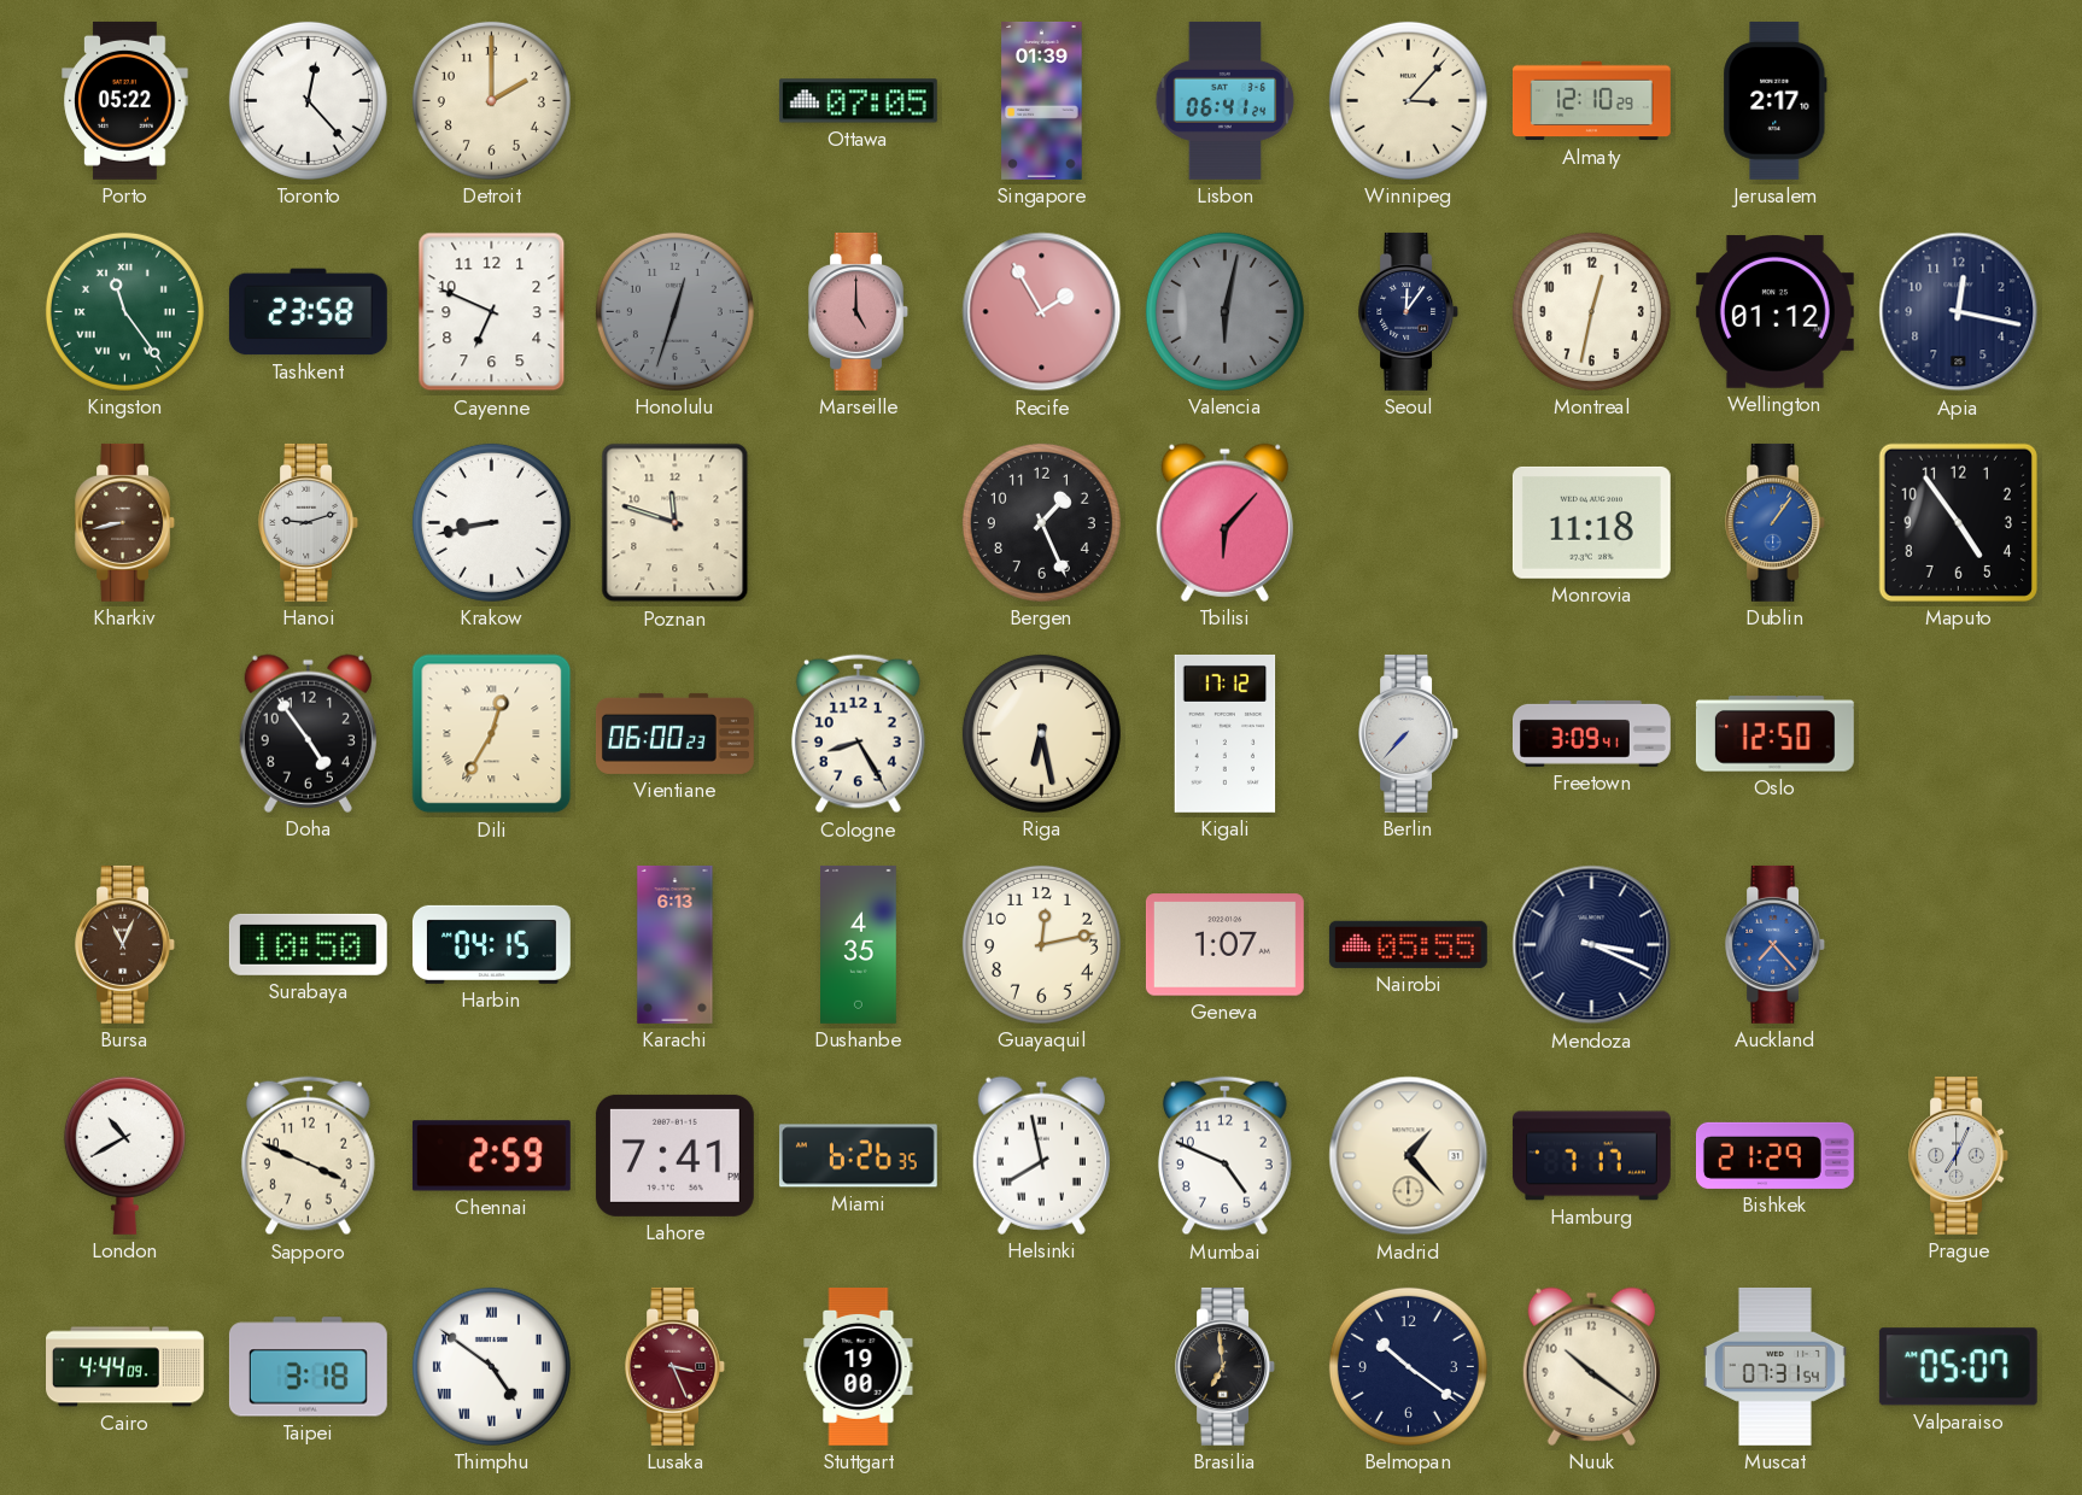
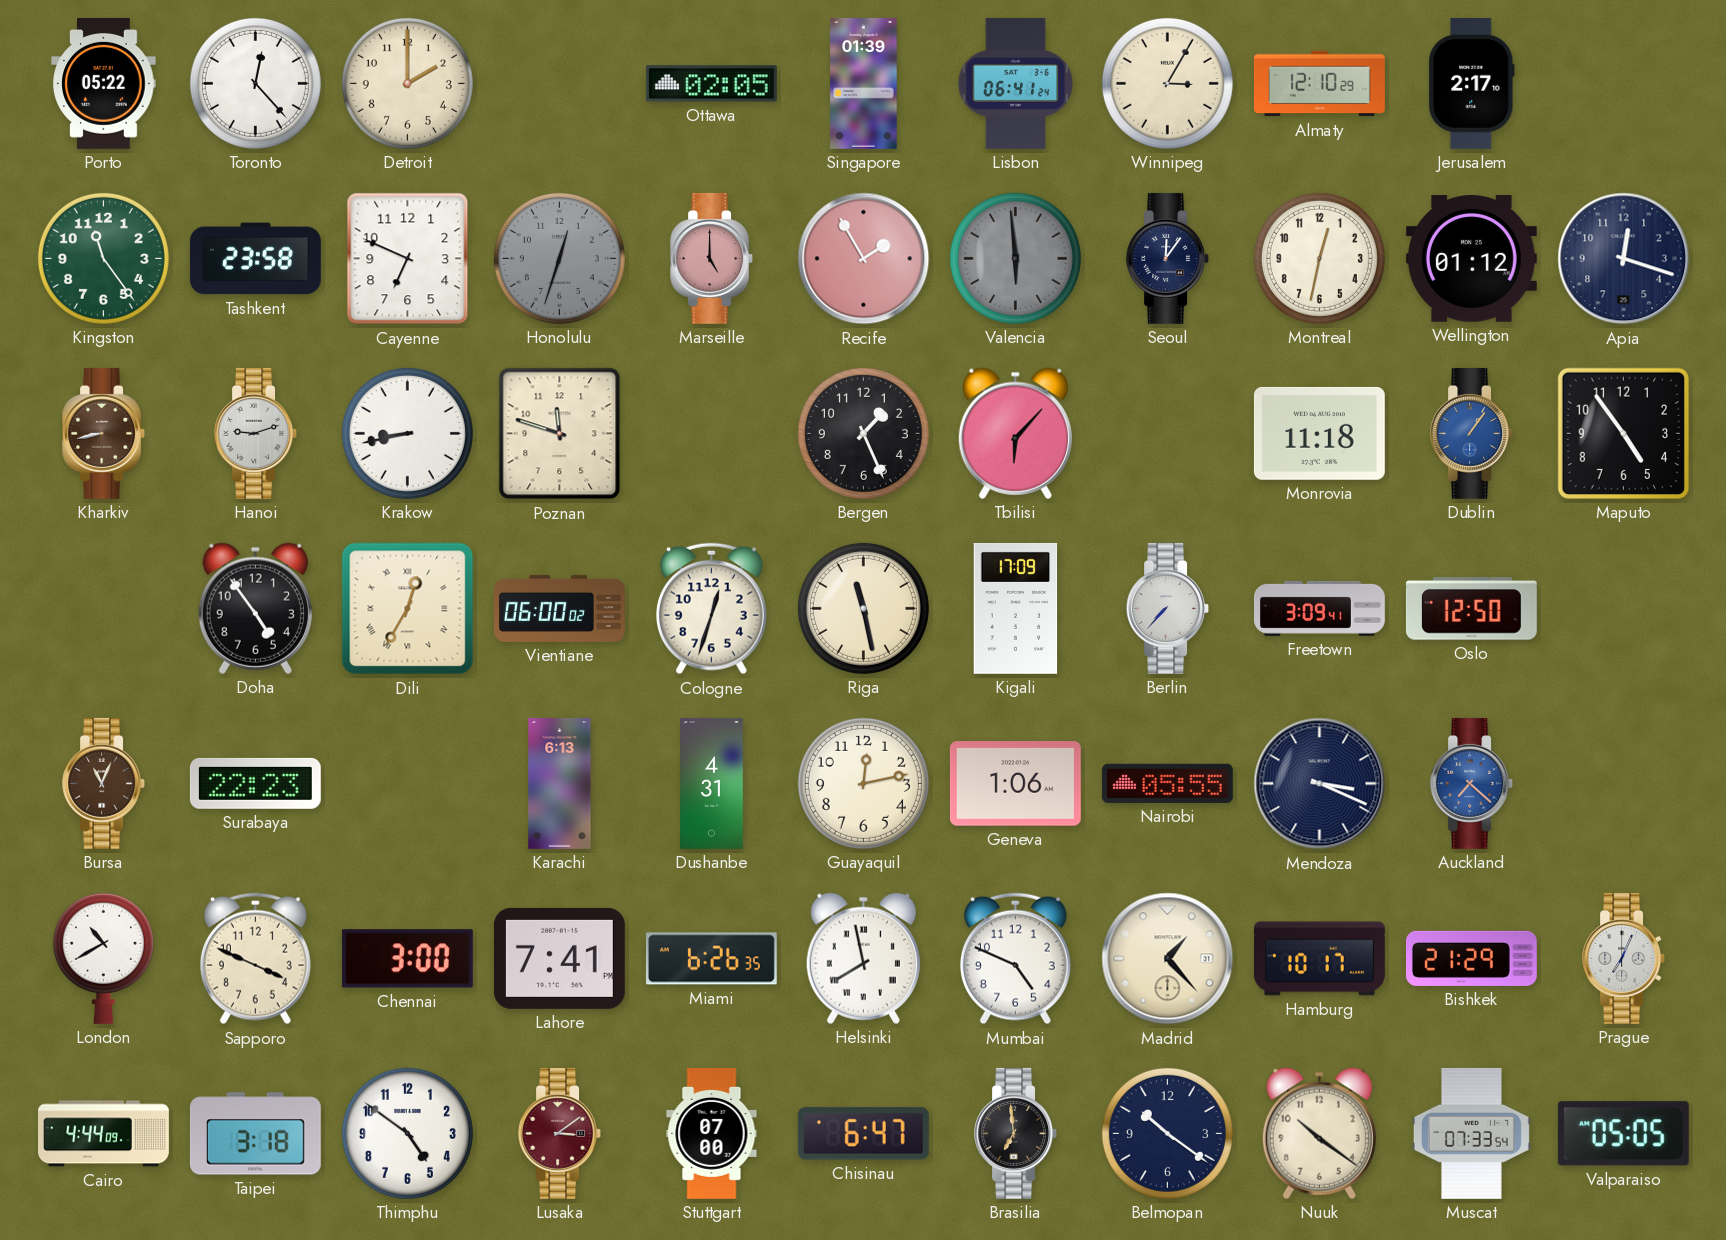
Ottawa: 07:05 -> 02:05
Winnipeg: 3:07 -> 3:05
Kingston numerals: Roman -> Arabic
Valencia: 6:02 -> 5:59
Apia: 12:17 -> 12:18
Vientiane: 06:00:23 -> 06:00:02
Cologne: 8:25 -> 12:33
Riga: 6:28 -> 11:28
Kigali: 17:12 -> 17:09
Surabaya: 10:50 -> 22:23
Harbin: 04:15 -> none
Dushanbe: 4:35 -> 4:31
Geneva: 1:07 -> 1:06
Auckland: 7:23 -> 7:22
Chennai: 2:59 -> 3:00
Hamburg: 7:17 -> 10:17
Thimphu numerals: Roman -> Arabic
Lusaka: 3:26 -> 3:09
Stuttgart: 19:00 -> 07:00
Chisinau: none -> 6:47
Muscat: 07:31 -> 07:33
Valparaiso: 05:07 -> 05:05
